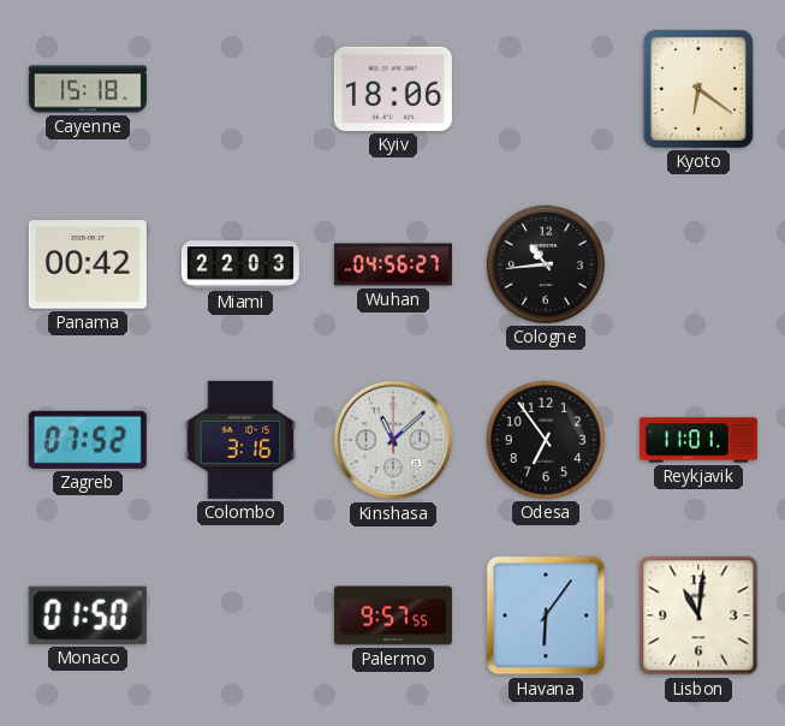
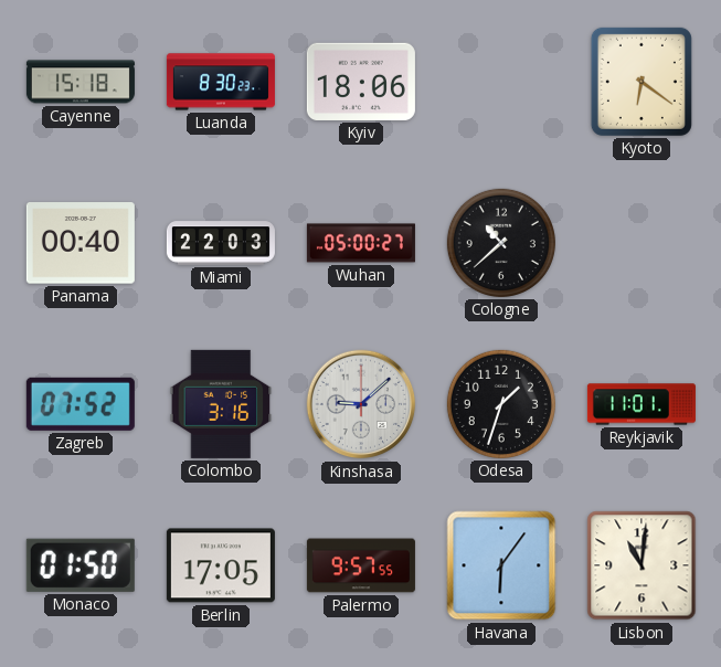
Luanda: none -> 8:30
Panama: 00:42 -> 00:40
Wuhan: 04:56 -> 05:00
Cologne: 10:44 -> 10:38
Kinshasa: 11:08 -> 9:08
Odesa: 6:54 -> 1:33
Berlin: none -> 17:05
